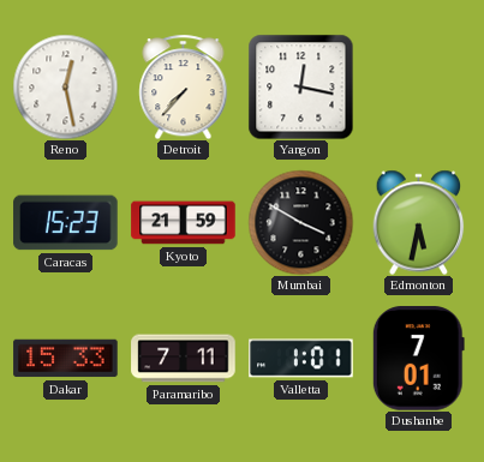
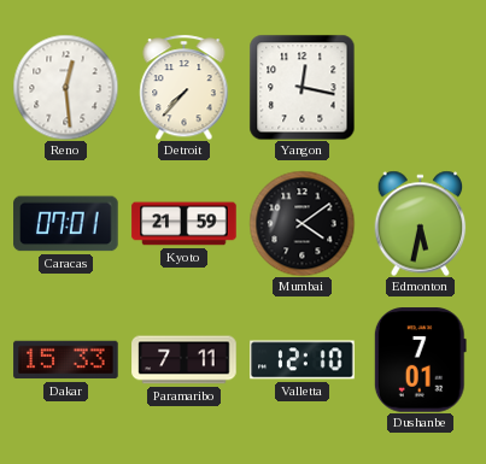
Reno: 12:28 -> 12:29
Caracas: 15:23 -> 07:01
Mumbai: 3:50 -> 4:09
Valletta: 1:01 -> 12:10
